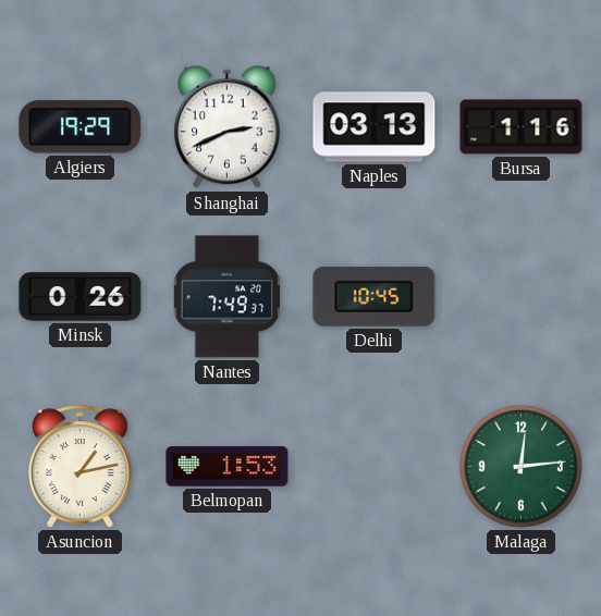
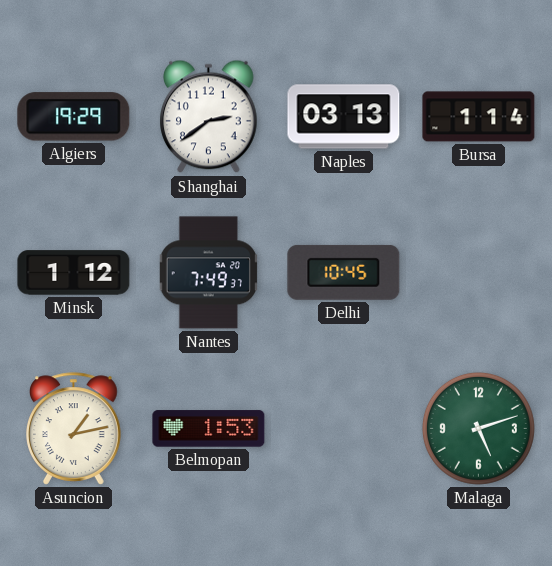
Shanghai: 2:41 -> 2:39
Bursa: 1:16 -> 1:14
Minsk: 0:26 -> 1:12
Malaga: 12:14 -> 5:12
